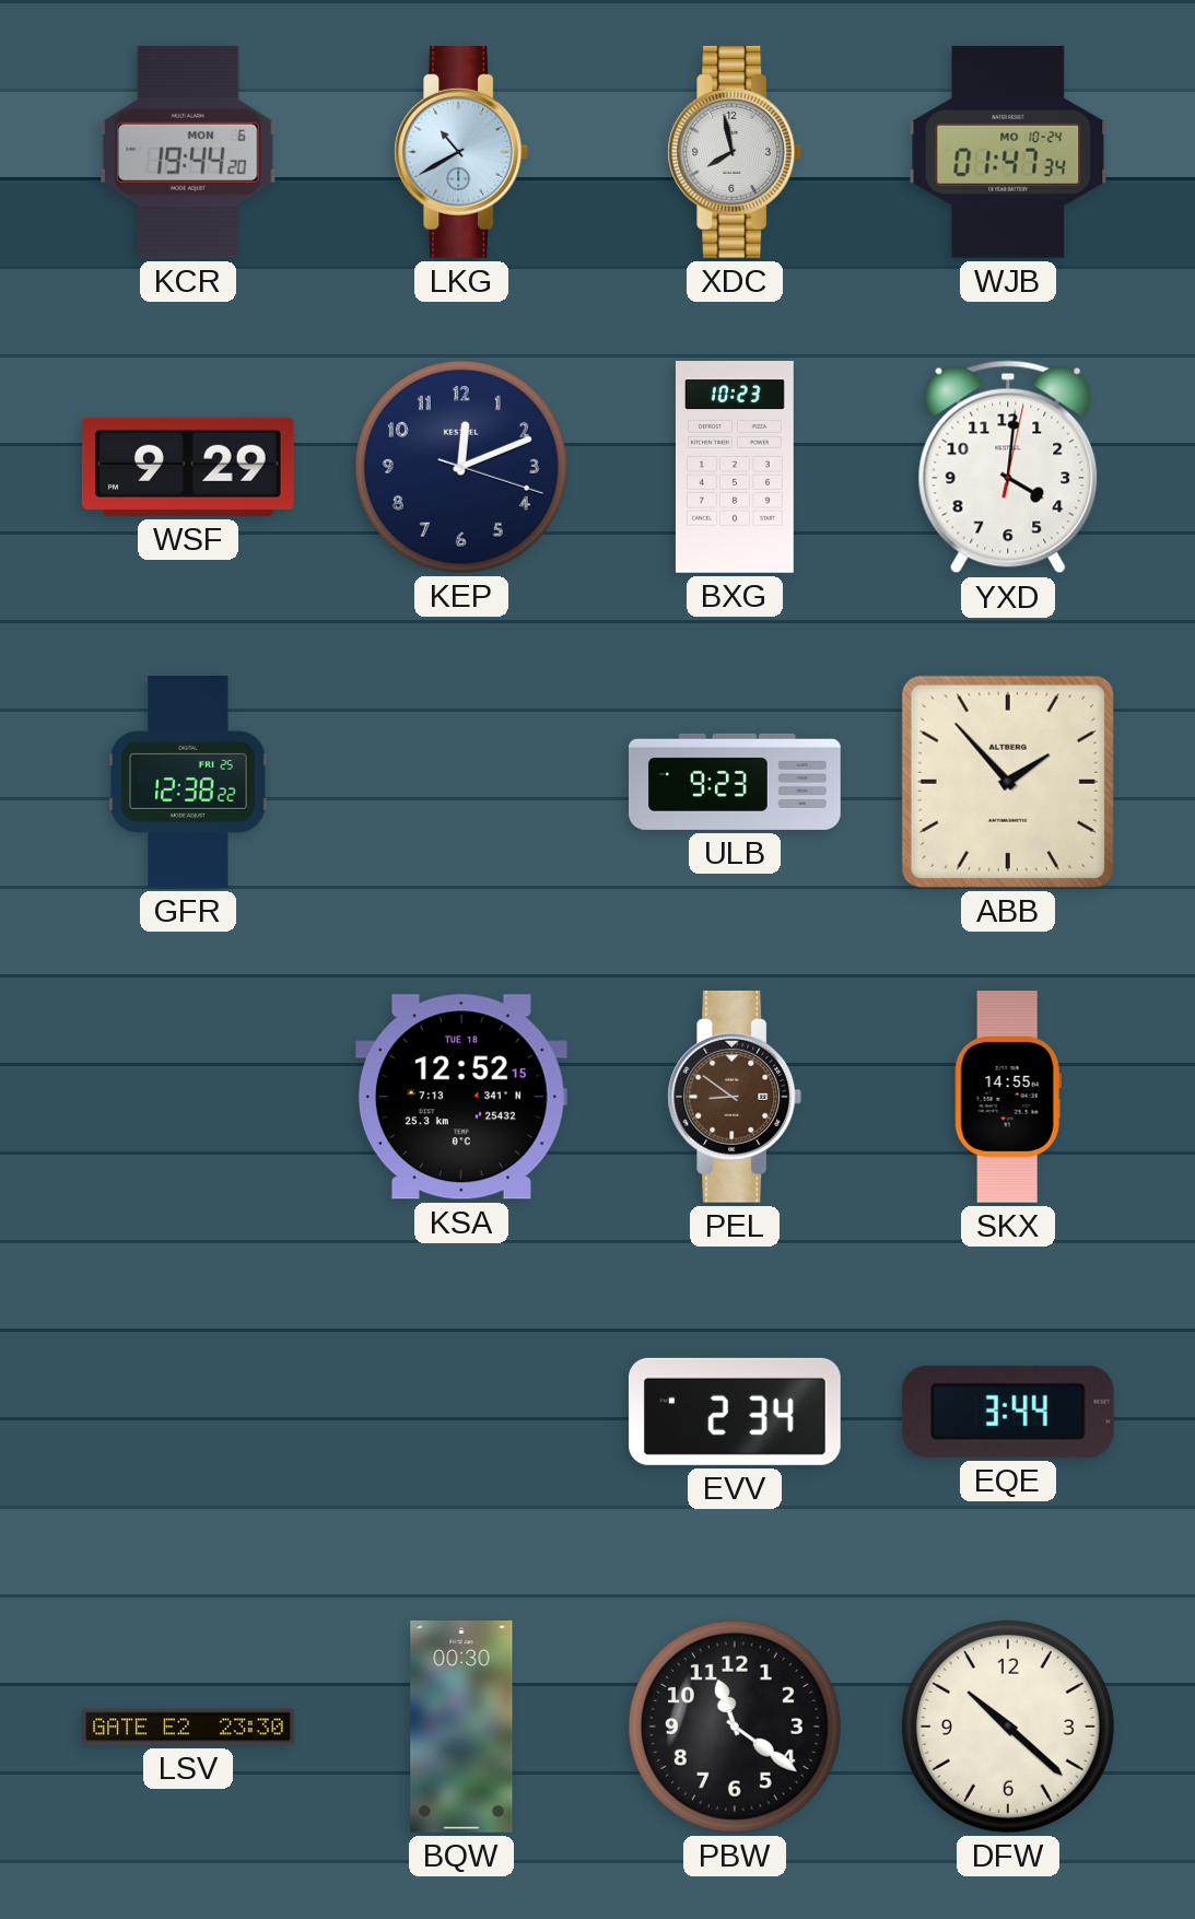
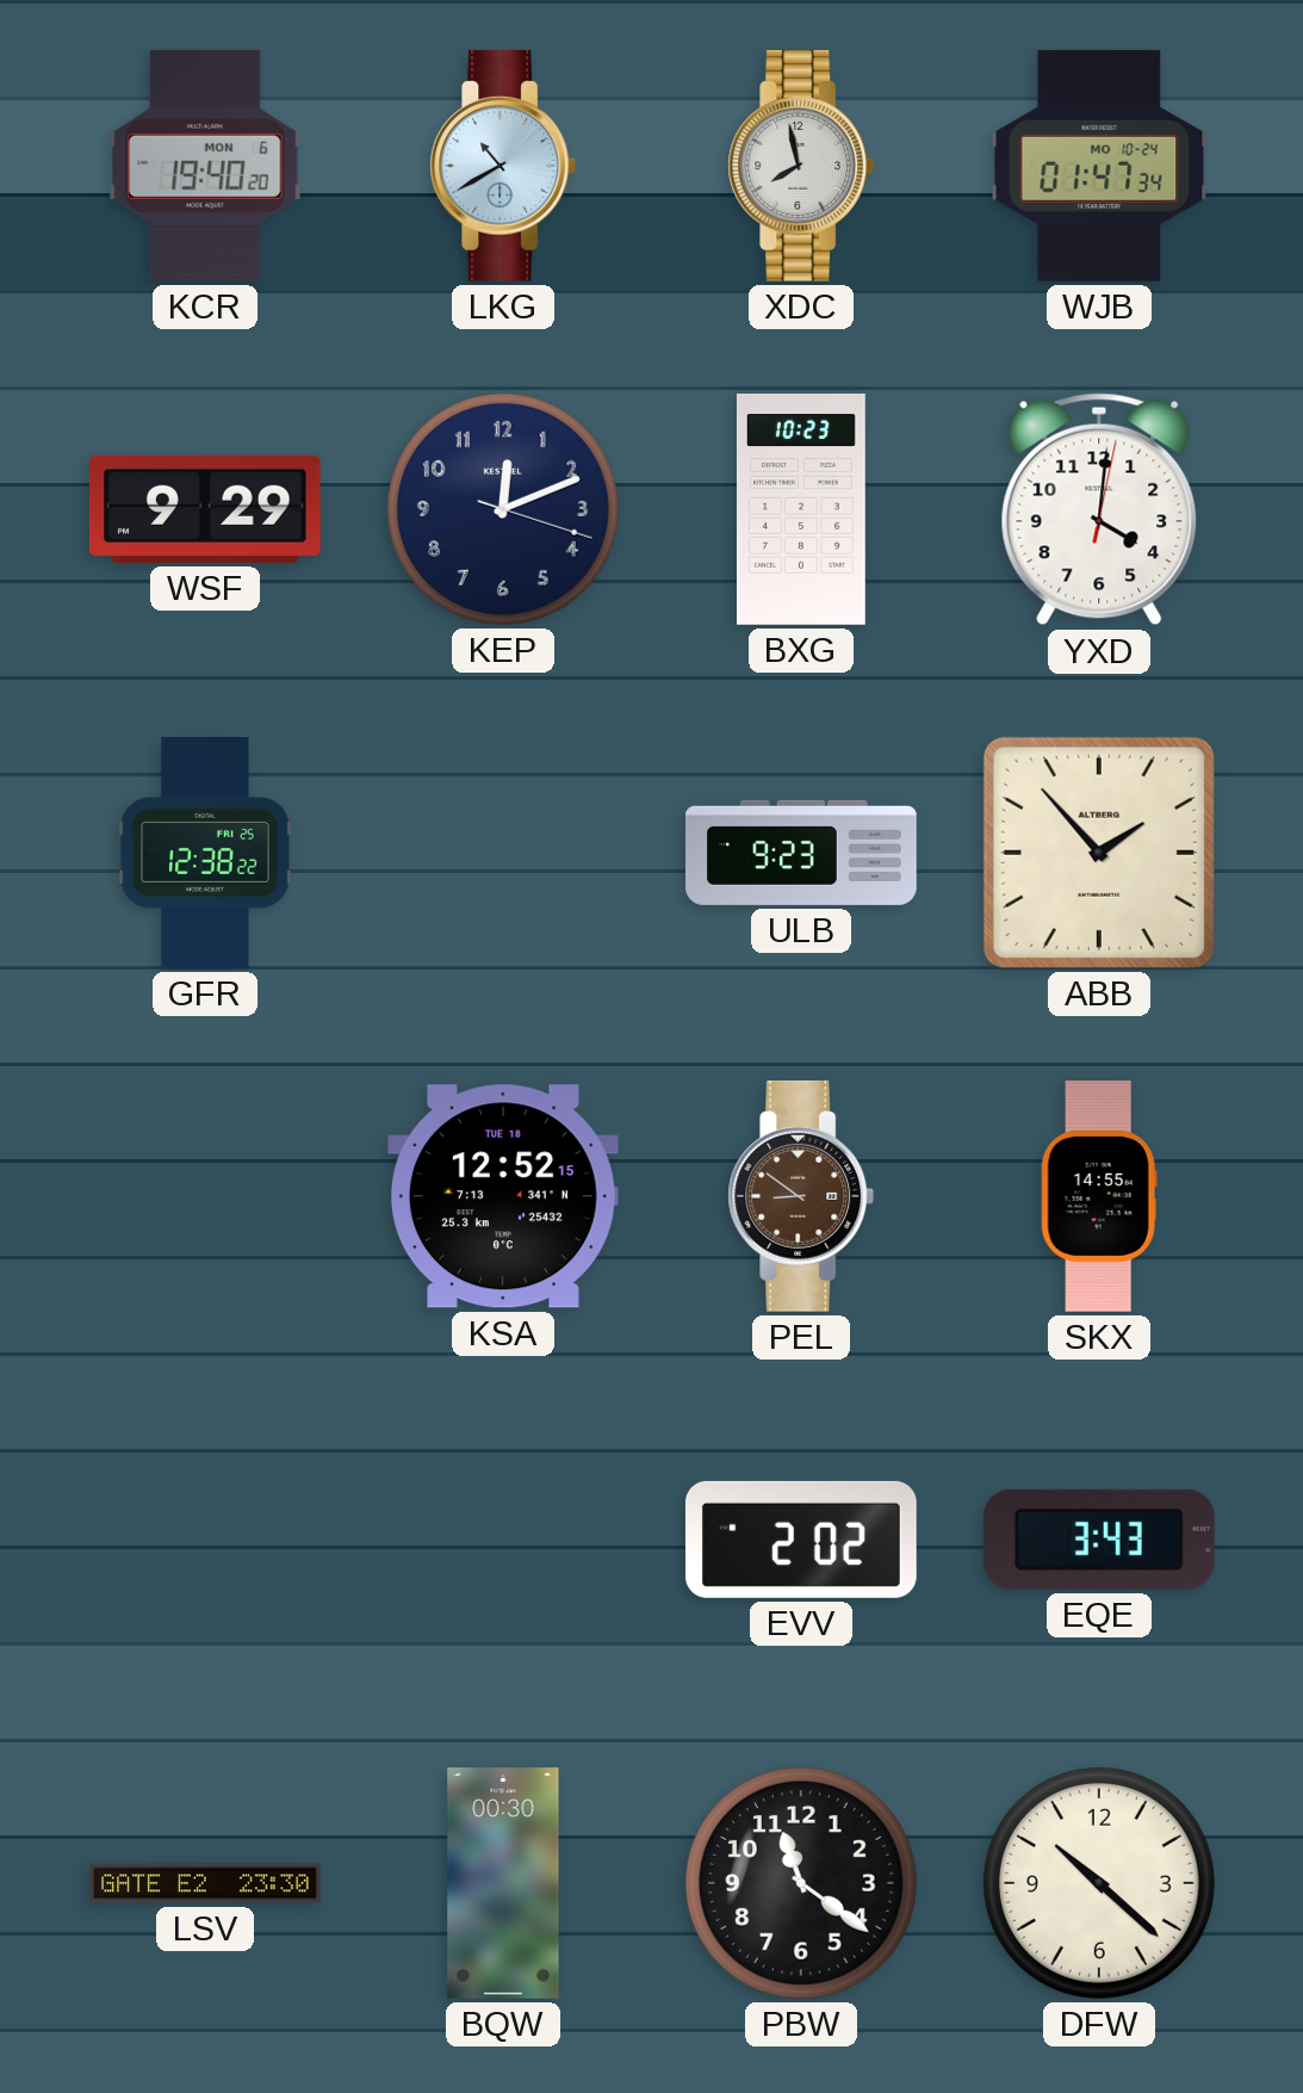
KCR: 19:44 -> 19:40
EVV: 2:34 -> 2:02
EQE: 3:44 -> 3:43
